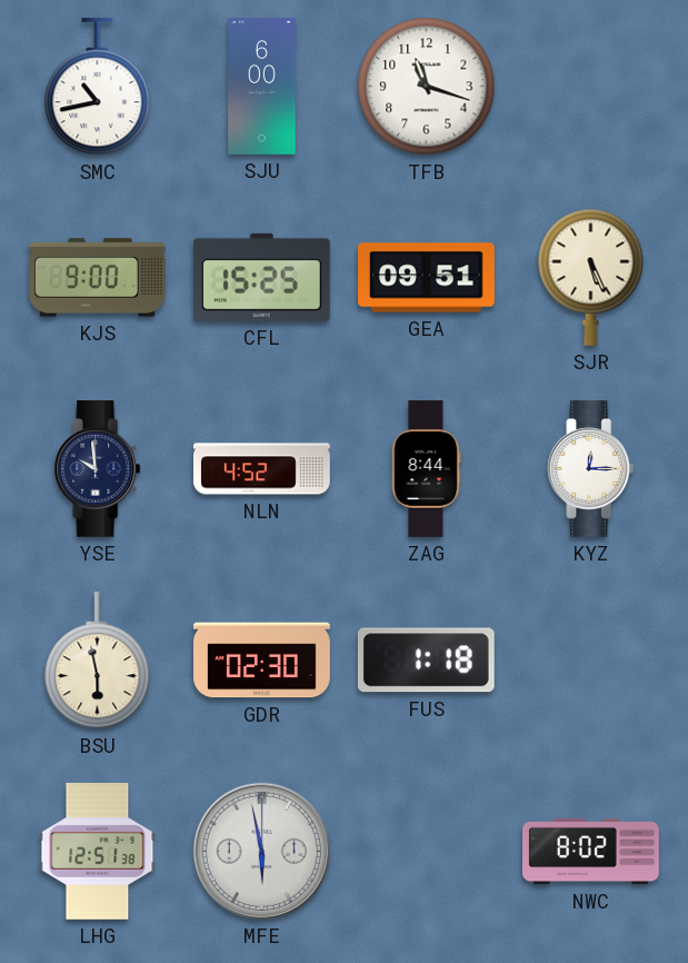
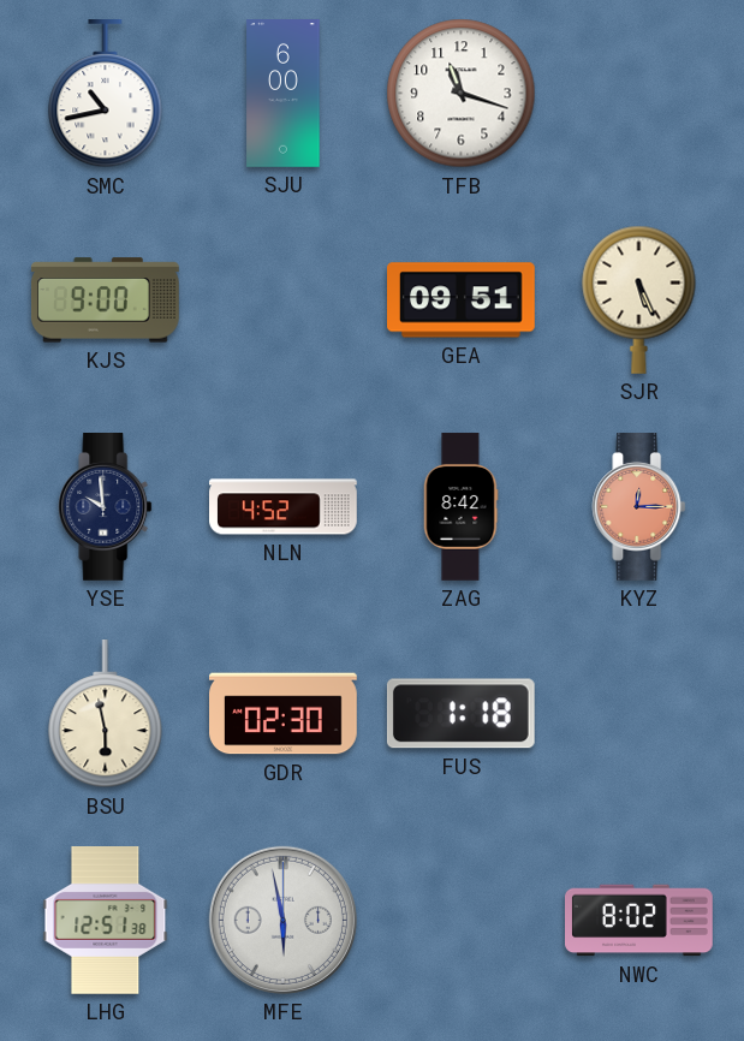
CFL: 15:25 -> none
ZAG: 8:44 -> 8:42
KYZ dial: white -> salmon
